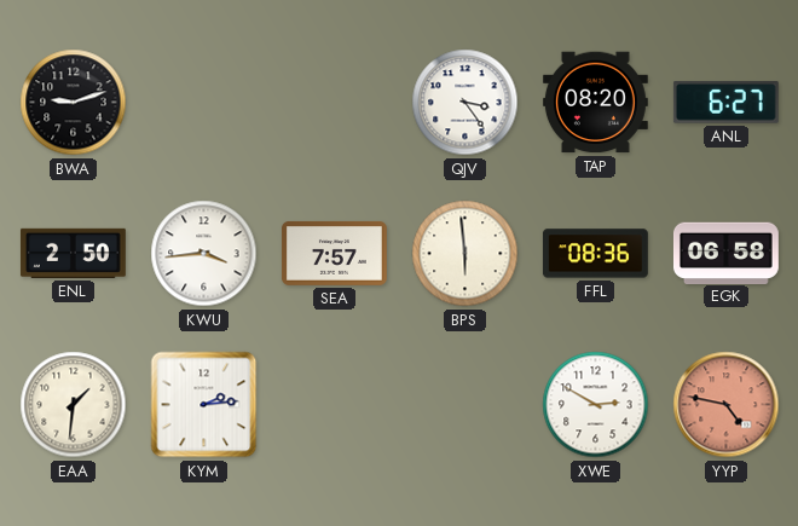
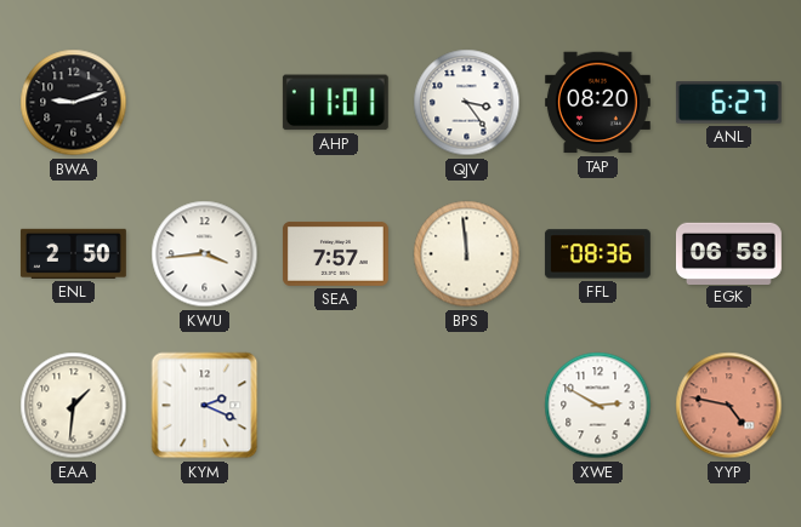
AHP: none -> 11:01
BPS: 5:59 -> 11:59
KYM: 2:14 -> 2:19
